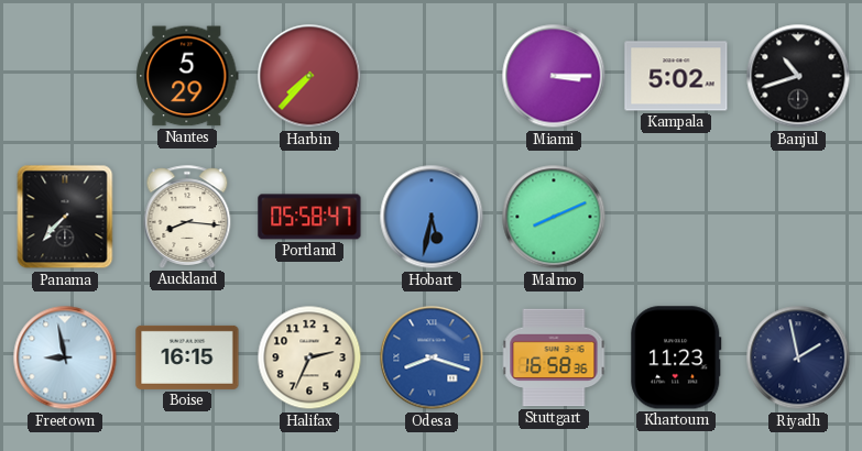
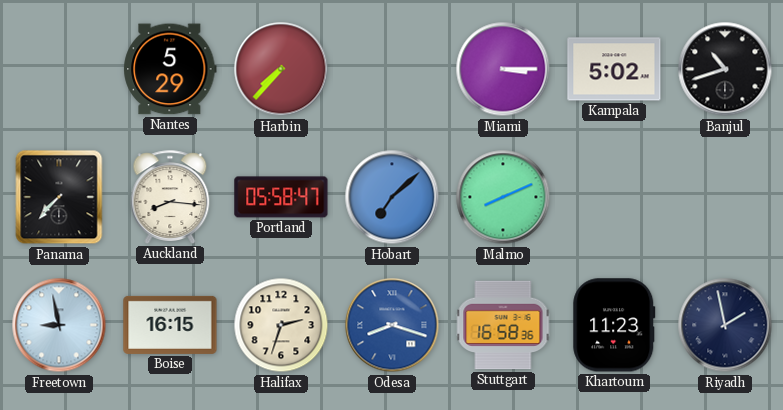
Hobart: 5:32 -> 7:08
Halifax: 2:34 -> 2:33
